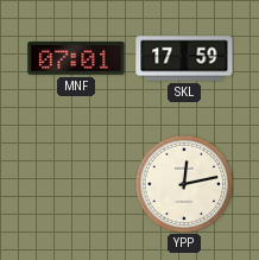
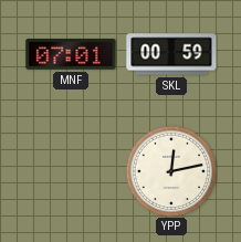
SKL: 17:59 -> 00:59
